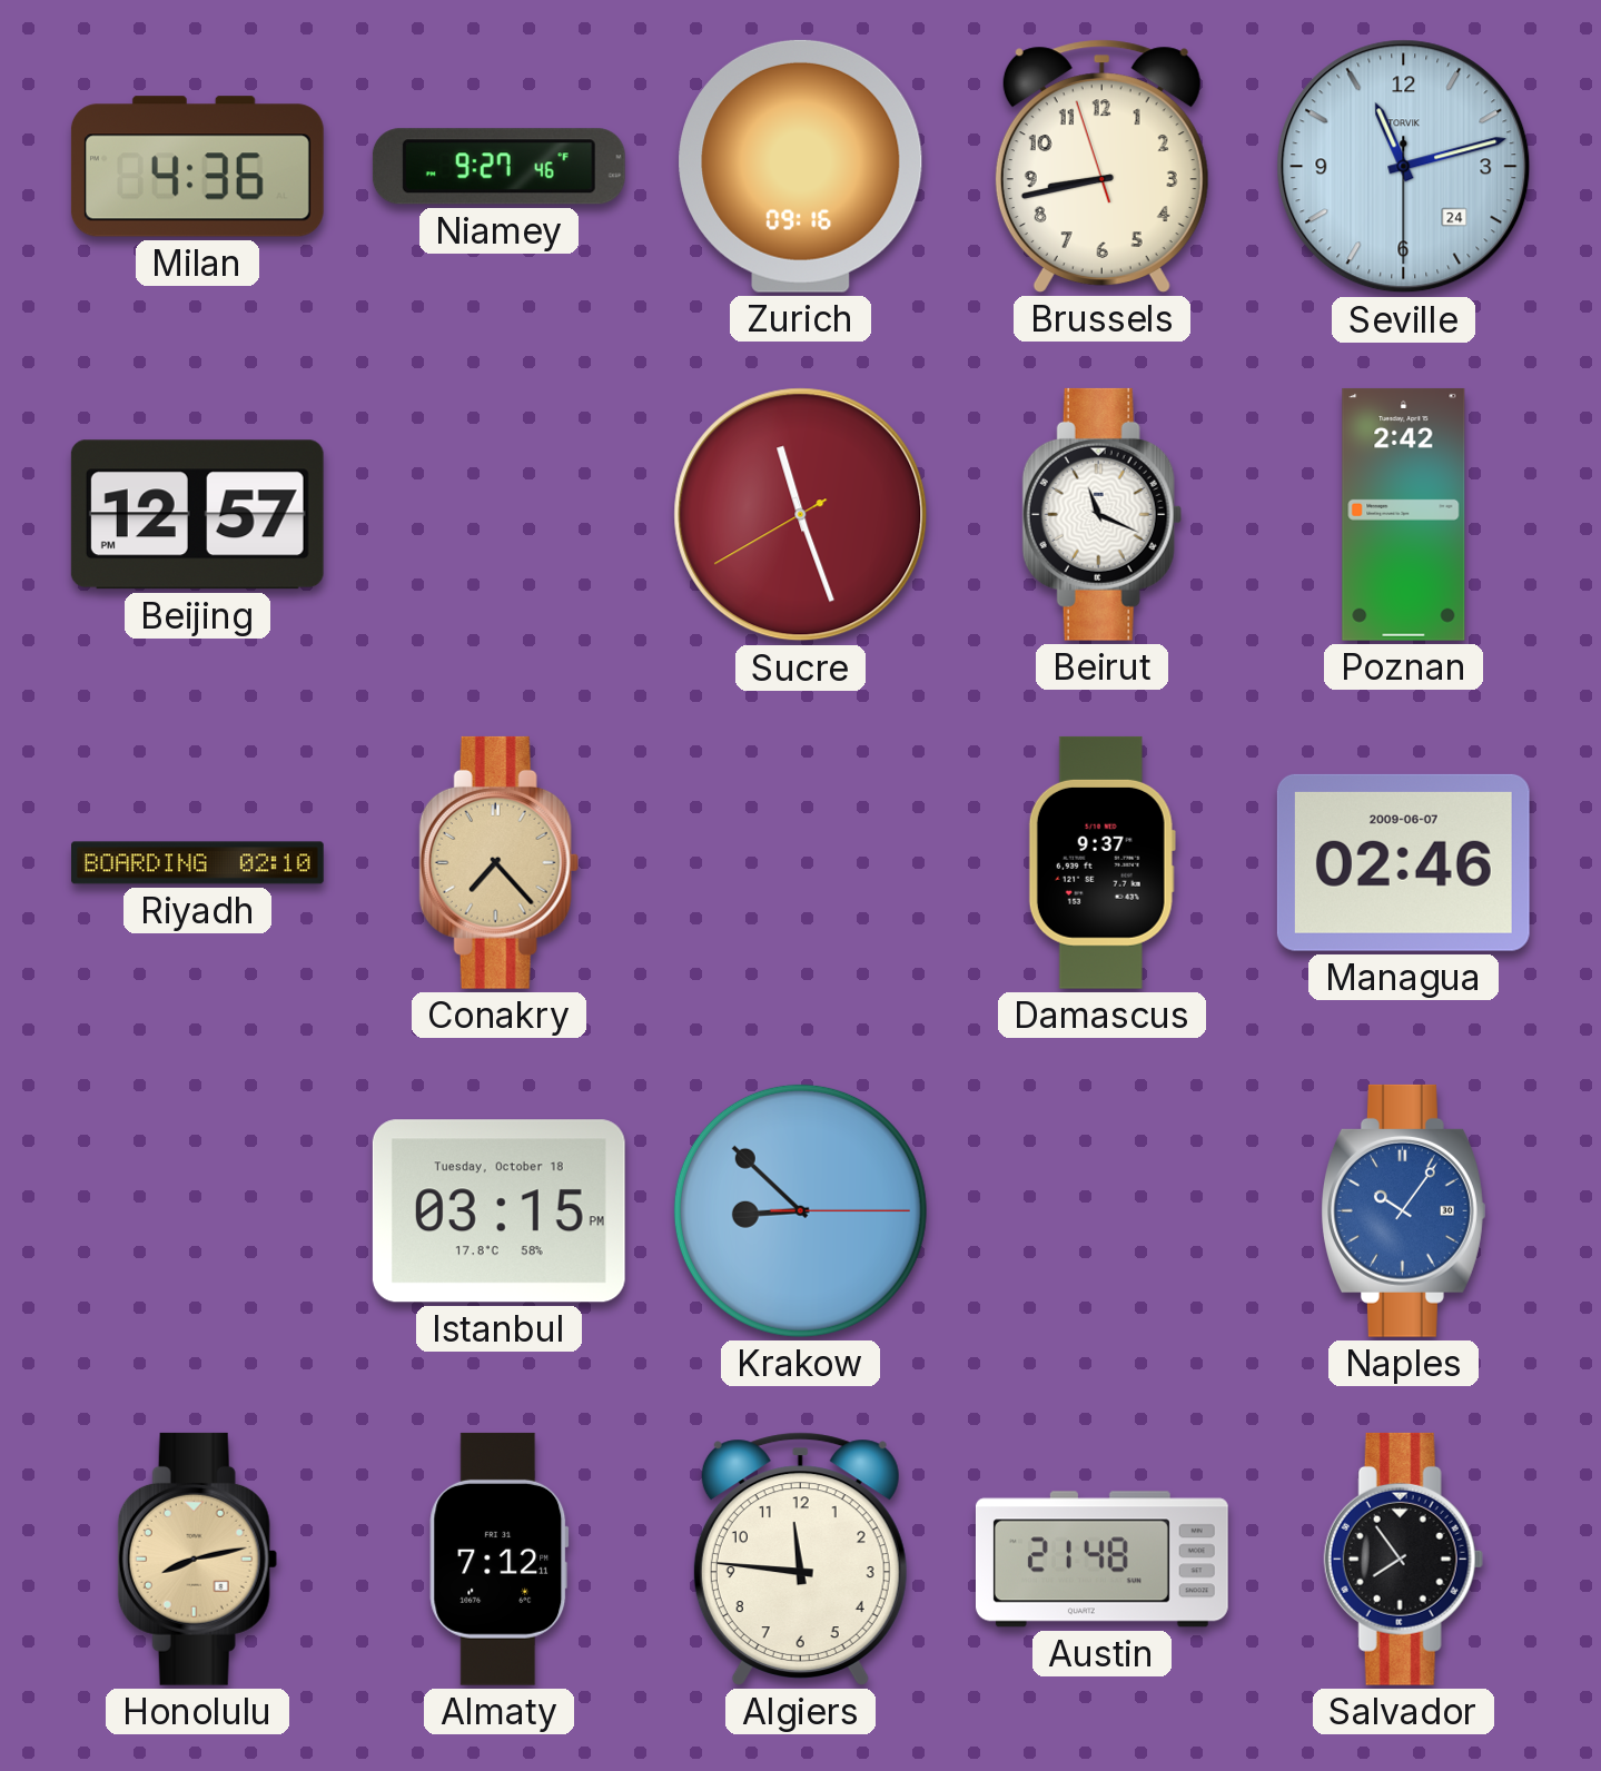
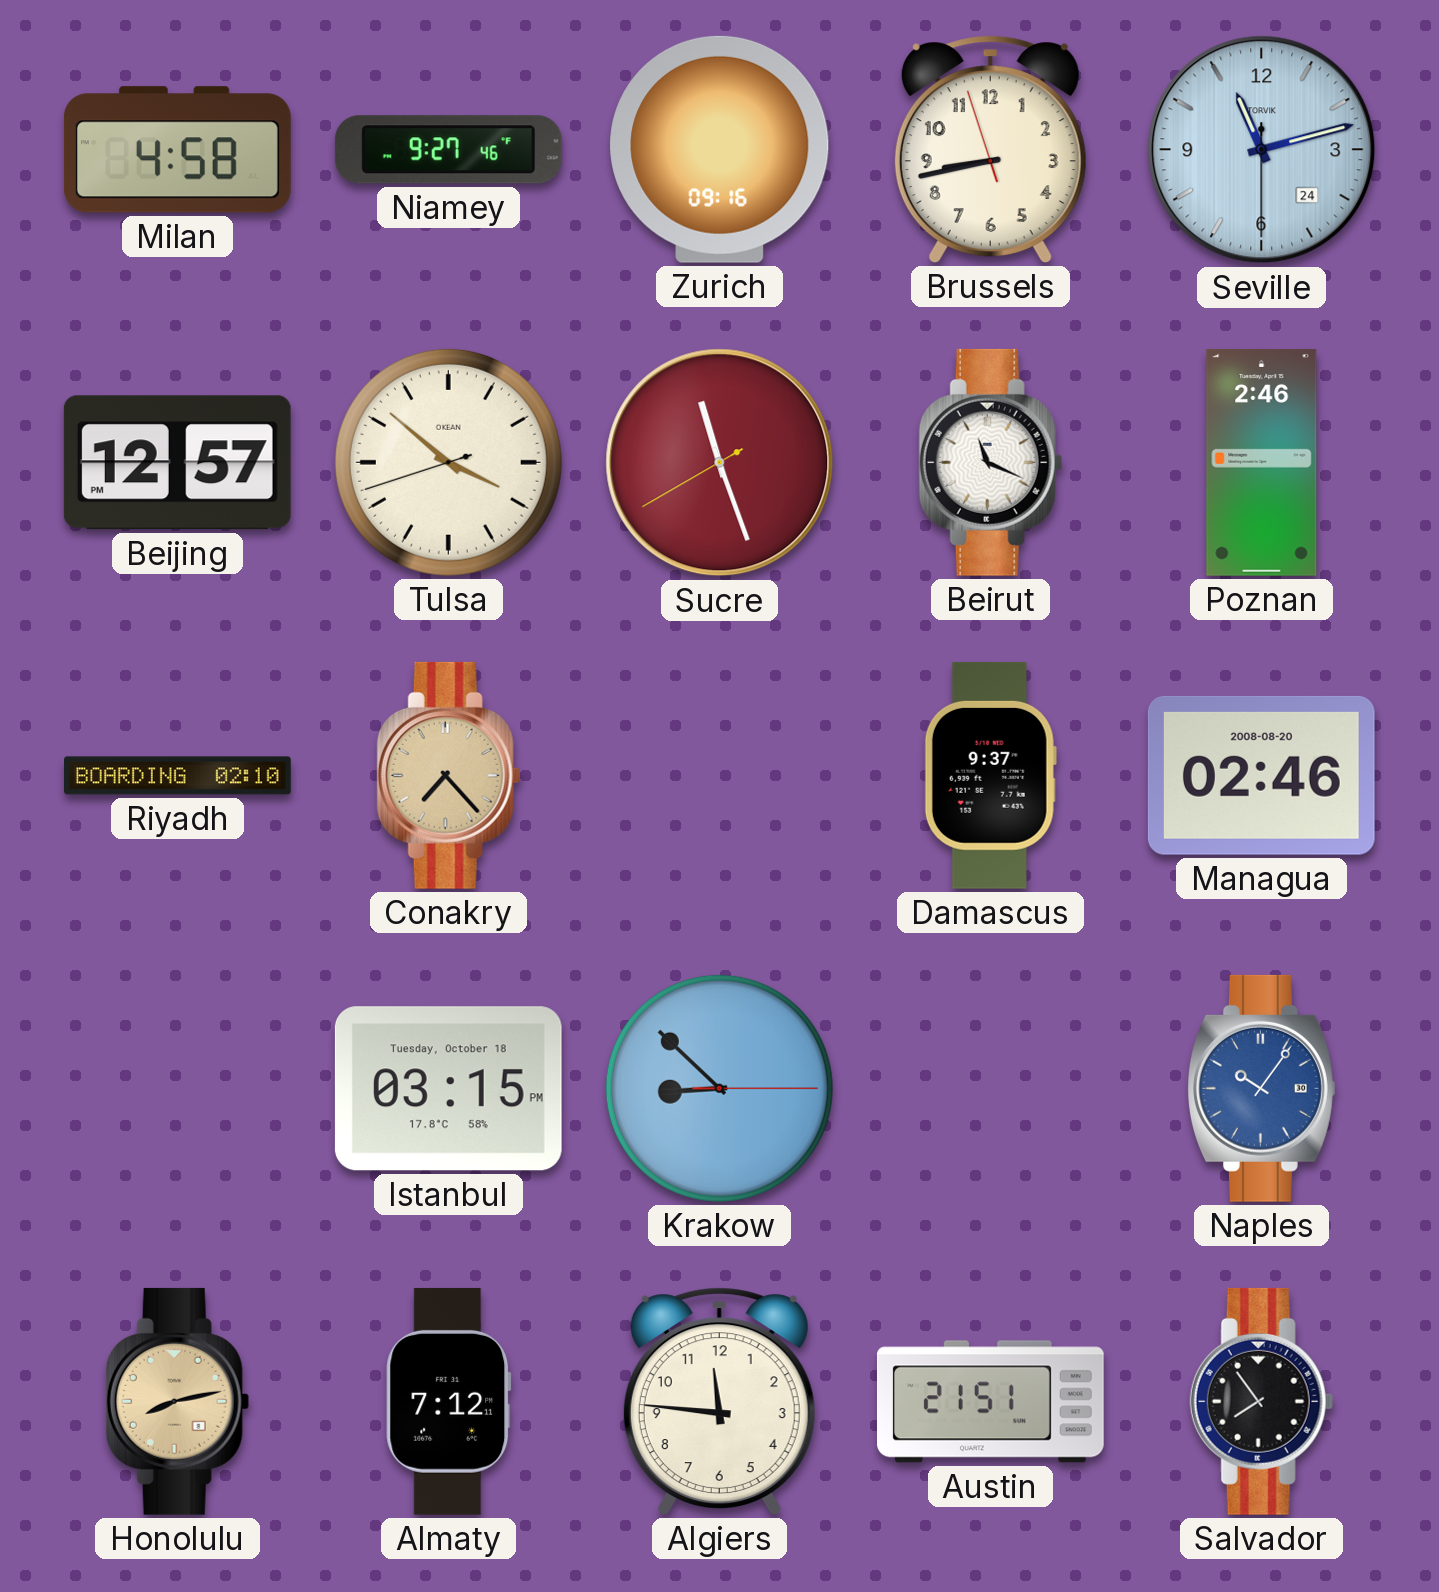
Milan: 4:36 -> 4:58
Tulsa: none -> 3:51
Poznan: 2:42 -> 2:46
Managua date: 2009-06-07 -> 2008-08-20
Austin: 21:48 -> 21:51
